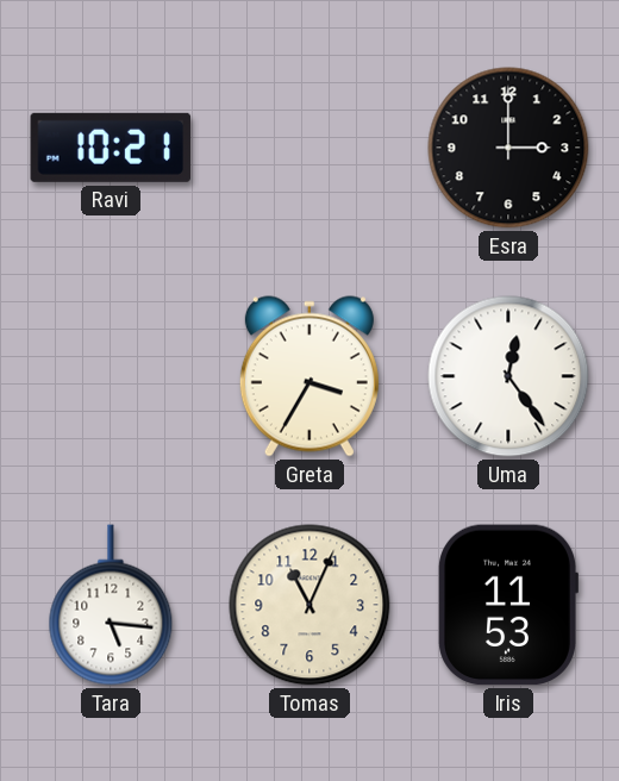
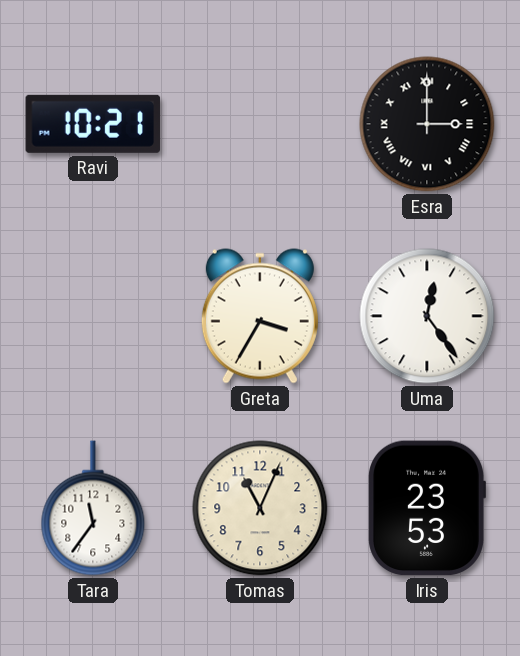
Esra numerals: Arabic -> Roman
Tara: 5:16 -> 11:36
Iris: 11:53 -> 23:53
